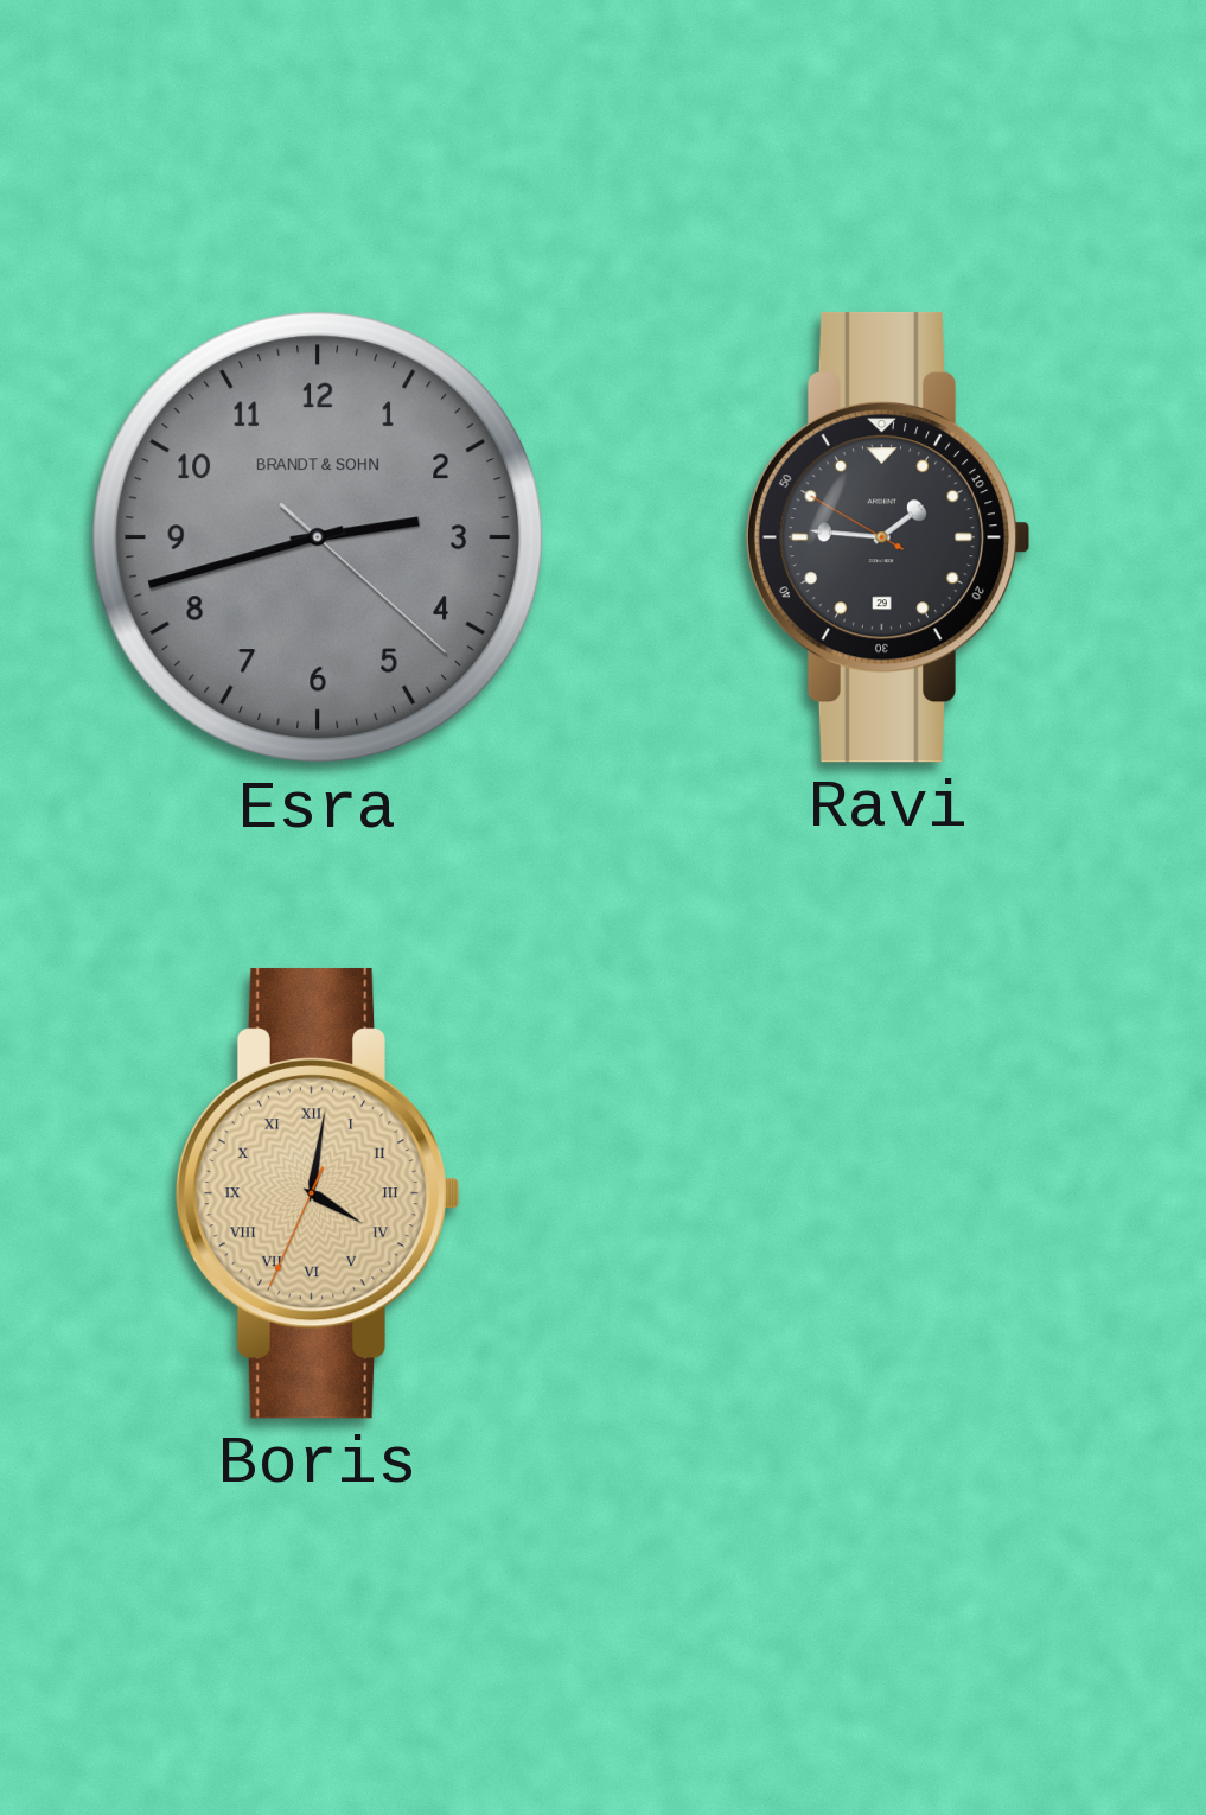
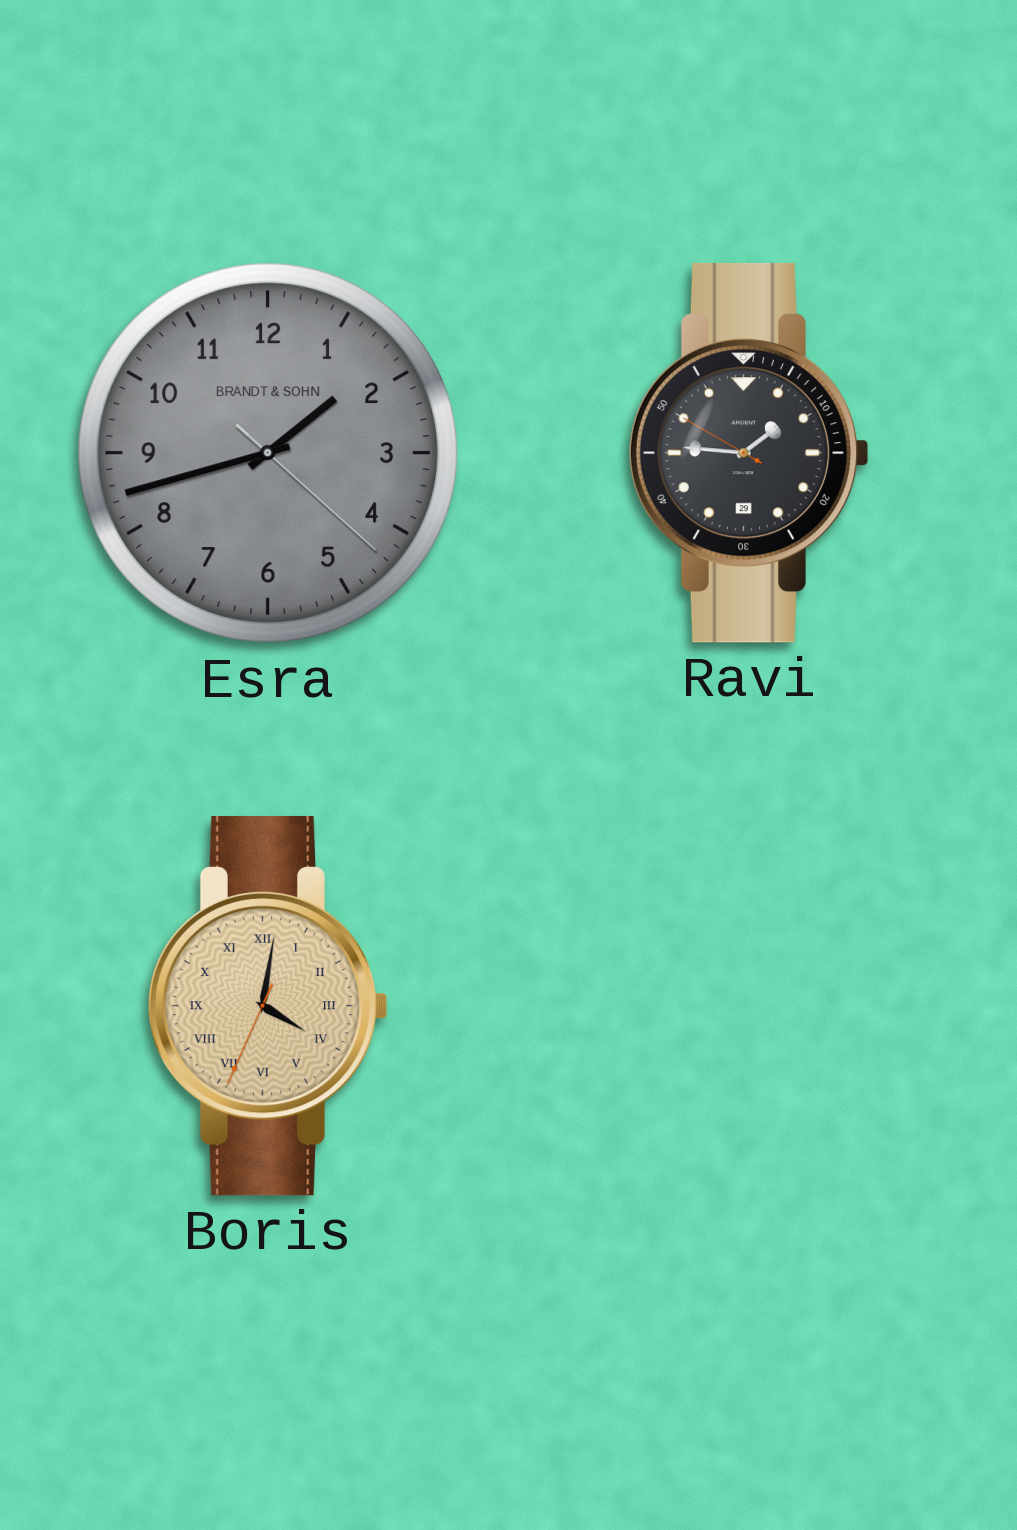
Esra: 2:42 -> 1:42
